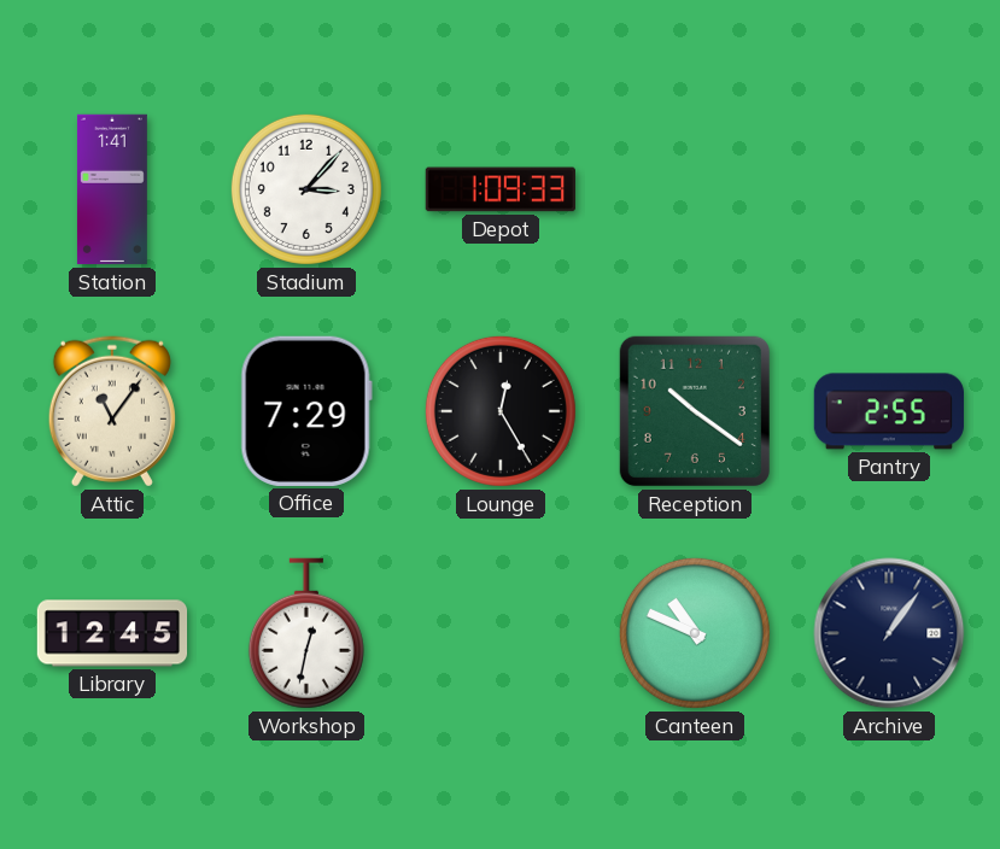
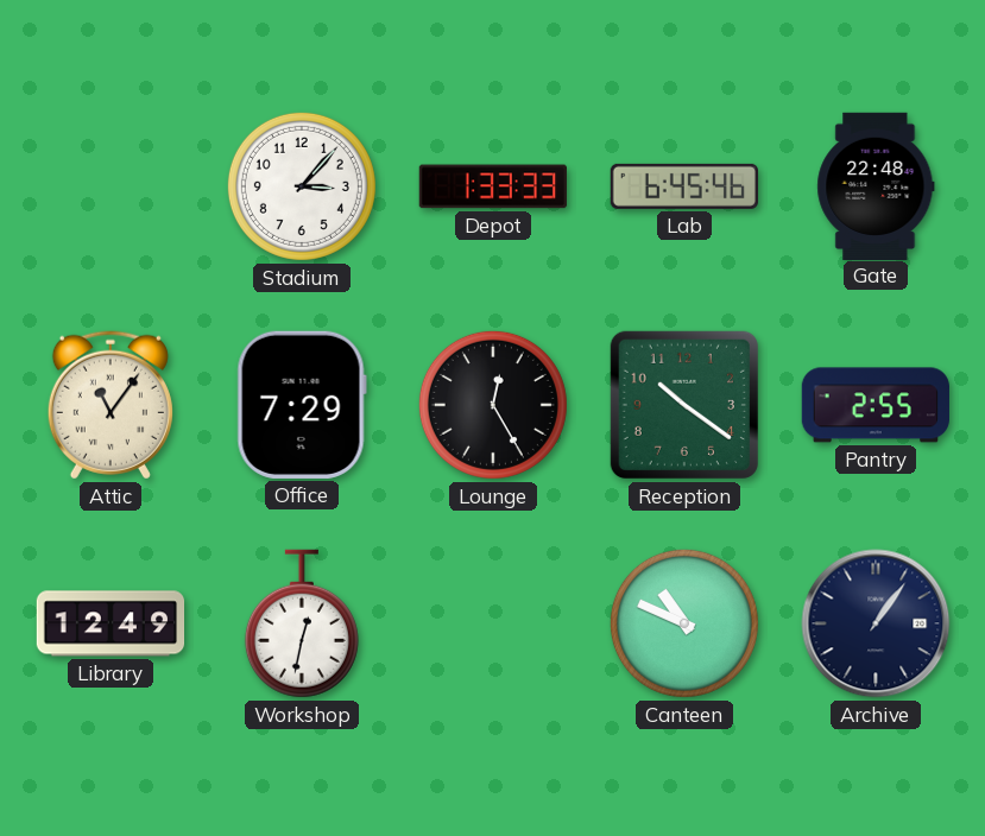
Station: 1:41 -> none
Depot: 1:09 -> 1:33
Lab: none -> 6:45
Gate: none -> 22:48
Library: 12:45 -> 12:49
